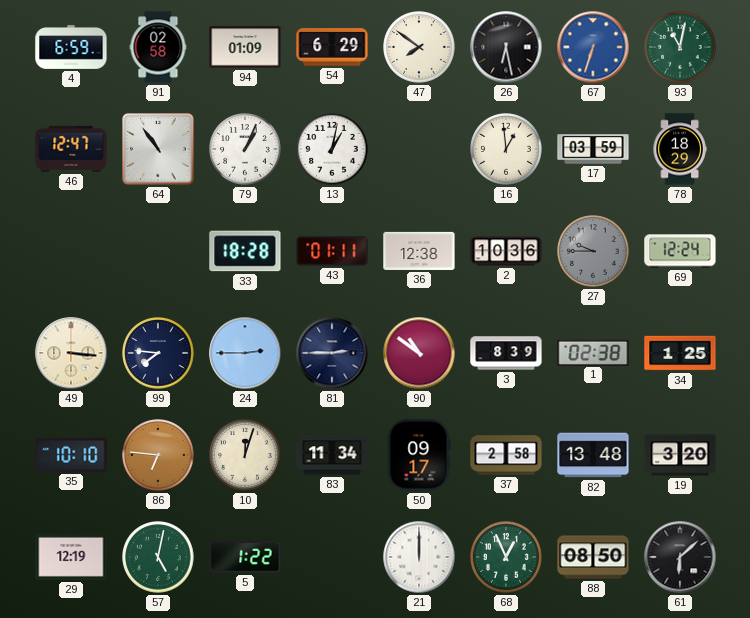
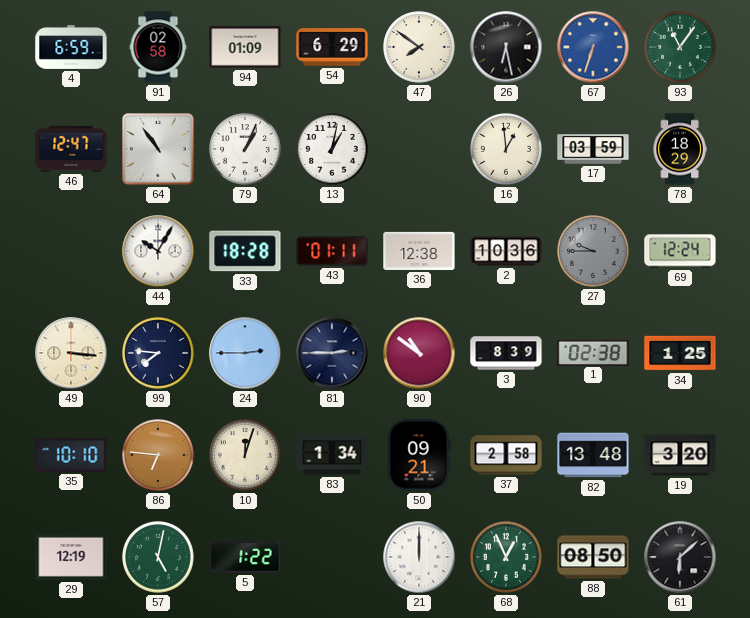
93: 11:02 -> 11:06
44: none -> 10:05
83: 11:34 -> 1:34
50: 09:17 -> 09:21
